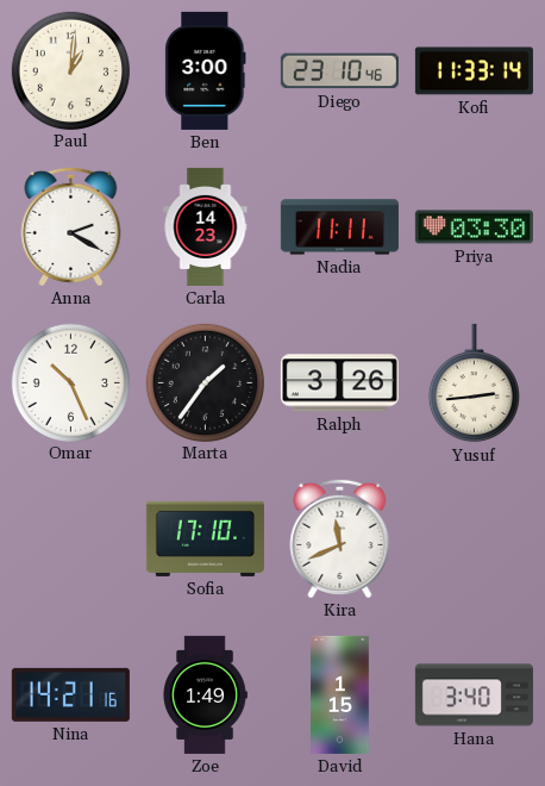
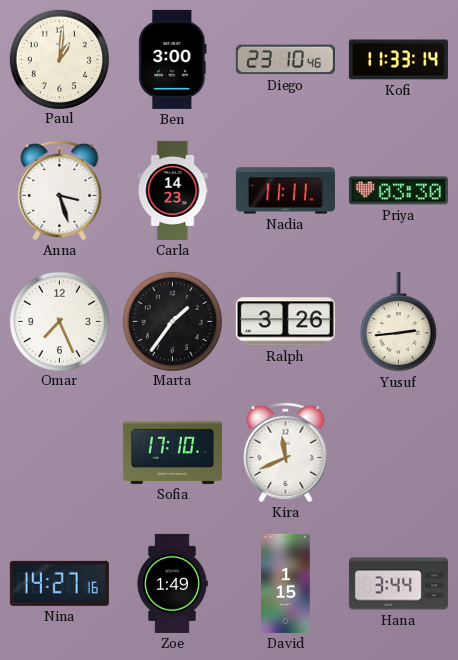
Anna: 2:20 -> 3:27
Omar: 10:26 -> 7:26
Nina: 14:21 -> 14:27
Hana: 3:40 -> 3:44
